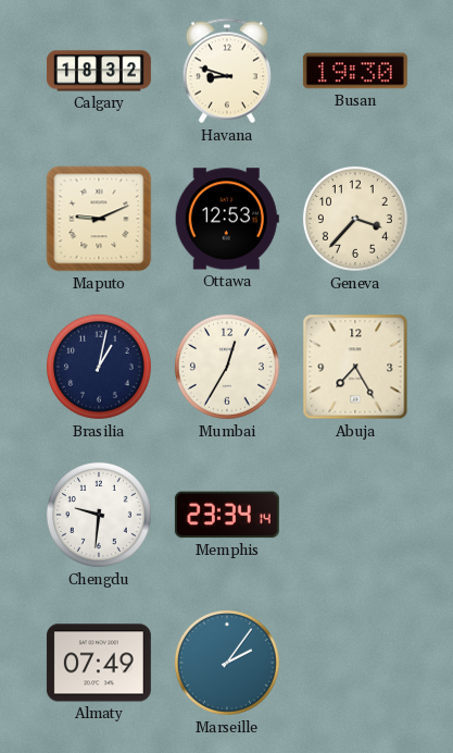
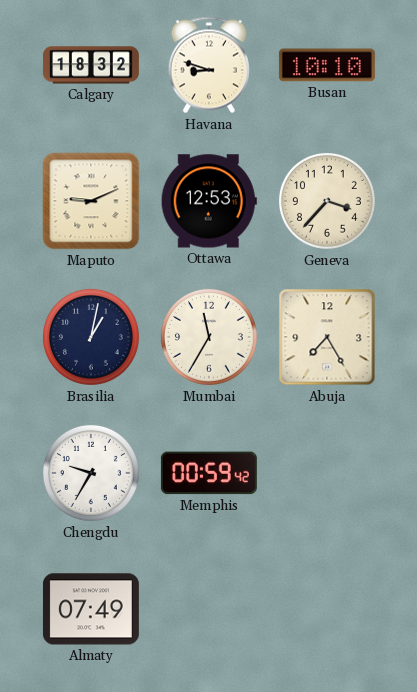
Busan: 19:30 -> 10:10
Mumbai: 12:35 -> 11:35
Chengdu: 9:31 -> 9:35
Memphis: 23:34 -> 00:59
Marseille: 2:06 -> none
